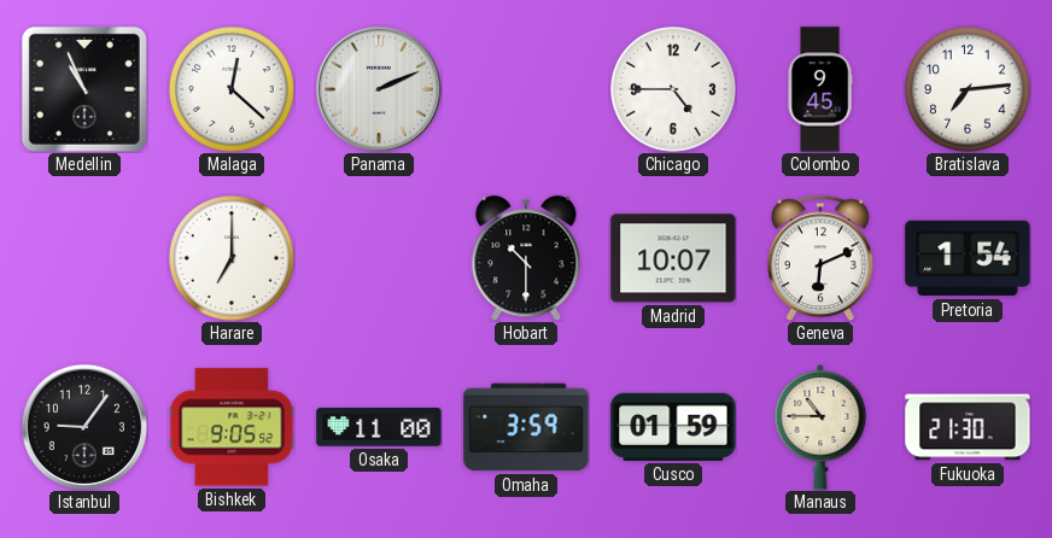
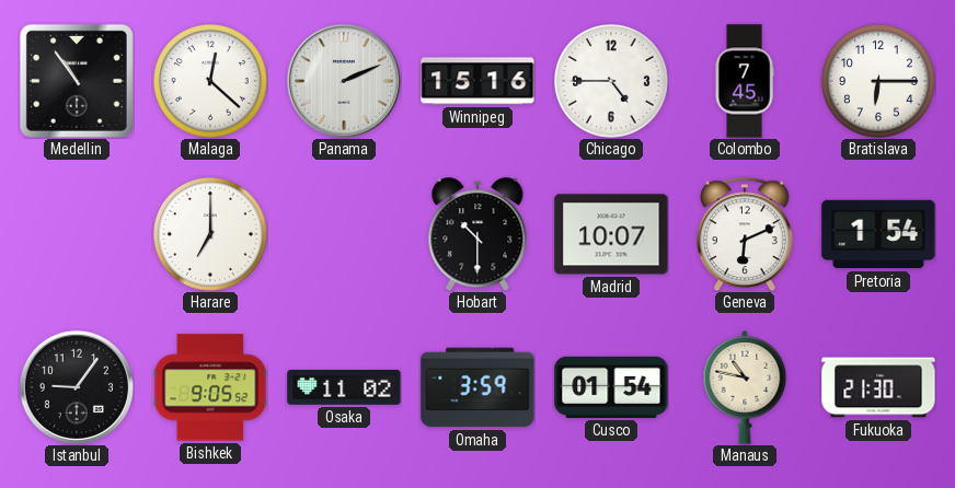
Medellin: 10:56 -> 10:54
Winnipeg: none -> 15:16
Colombo: 9:45 -> 7:45
Bratislava: 7:14 -> 6:15
Osaka: 11:00 -> 11:02
Cusco: 01:59 -> 01:54
Manaus: 10:45 -> 10:47
